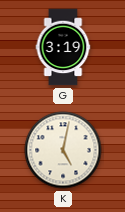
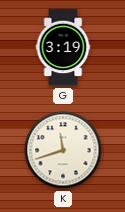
K: 5:02 -> 11:42
